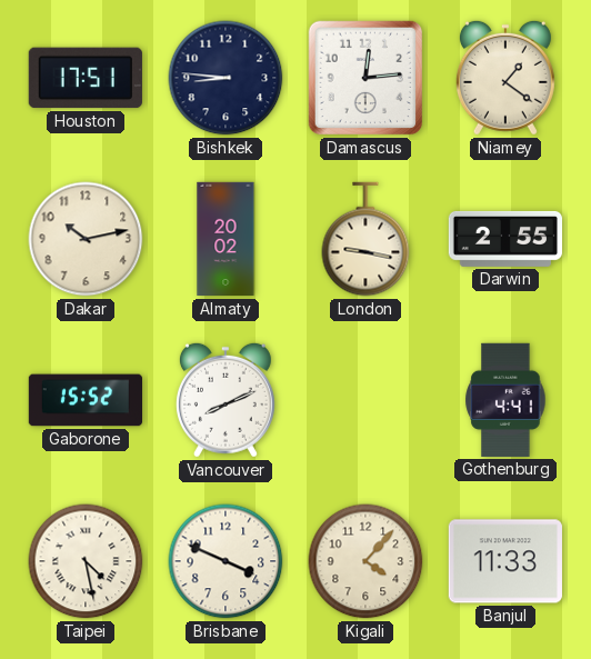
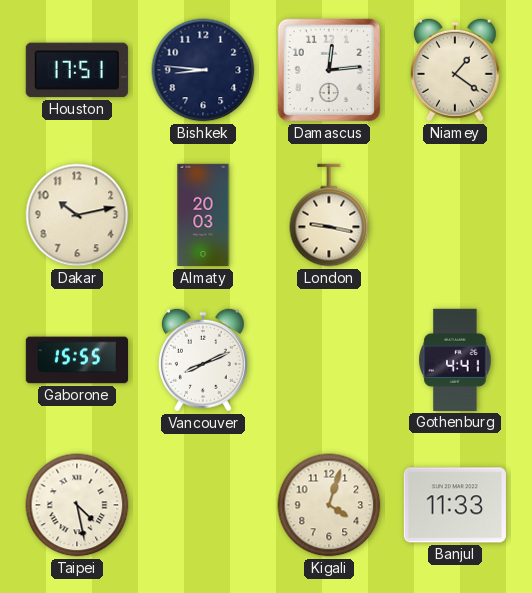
Almaty: 20:02 -> 20:03
Darwin: 2:55 -> none
Gaborone: 15:52 -> 15:55
Brisbane: 3:49 -> none
Kigali: 4:07 -> 4:03
